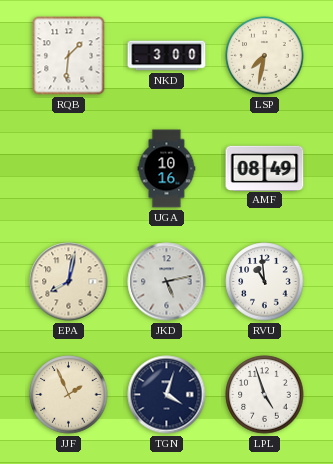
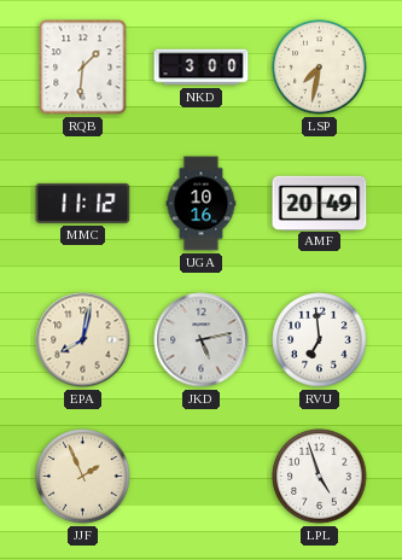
MMC: none -> 11:12
AMF: 08:49 -> 20:49
RVU: 10:59 -> 6:59
TGN: 4:03 -> none
